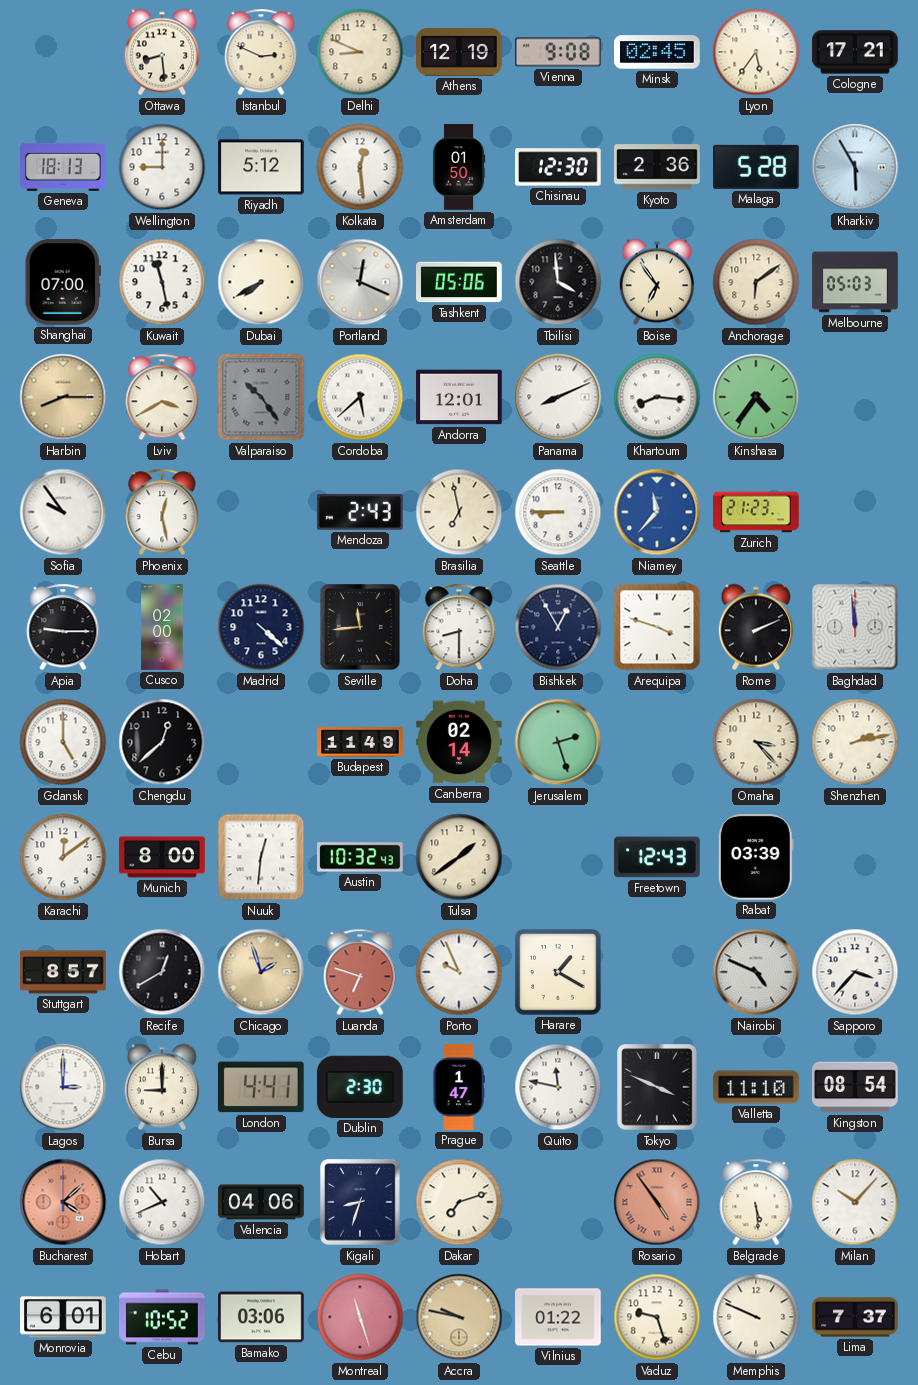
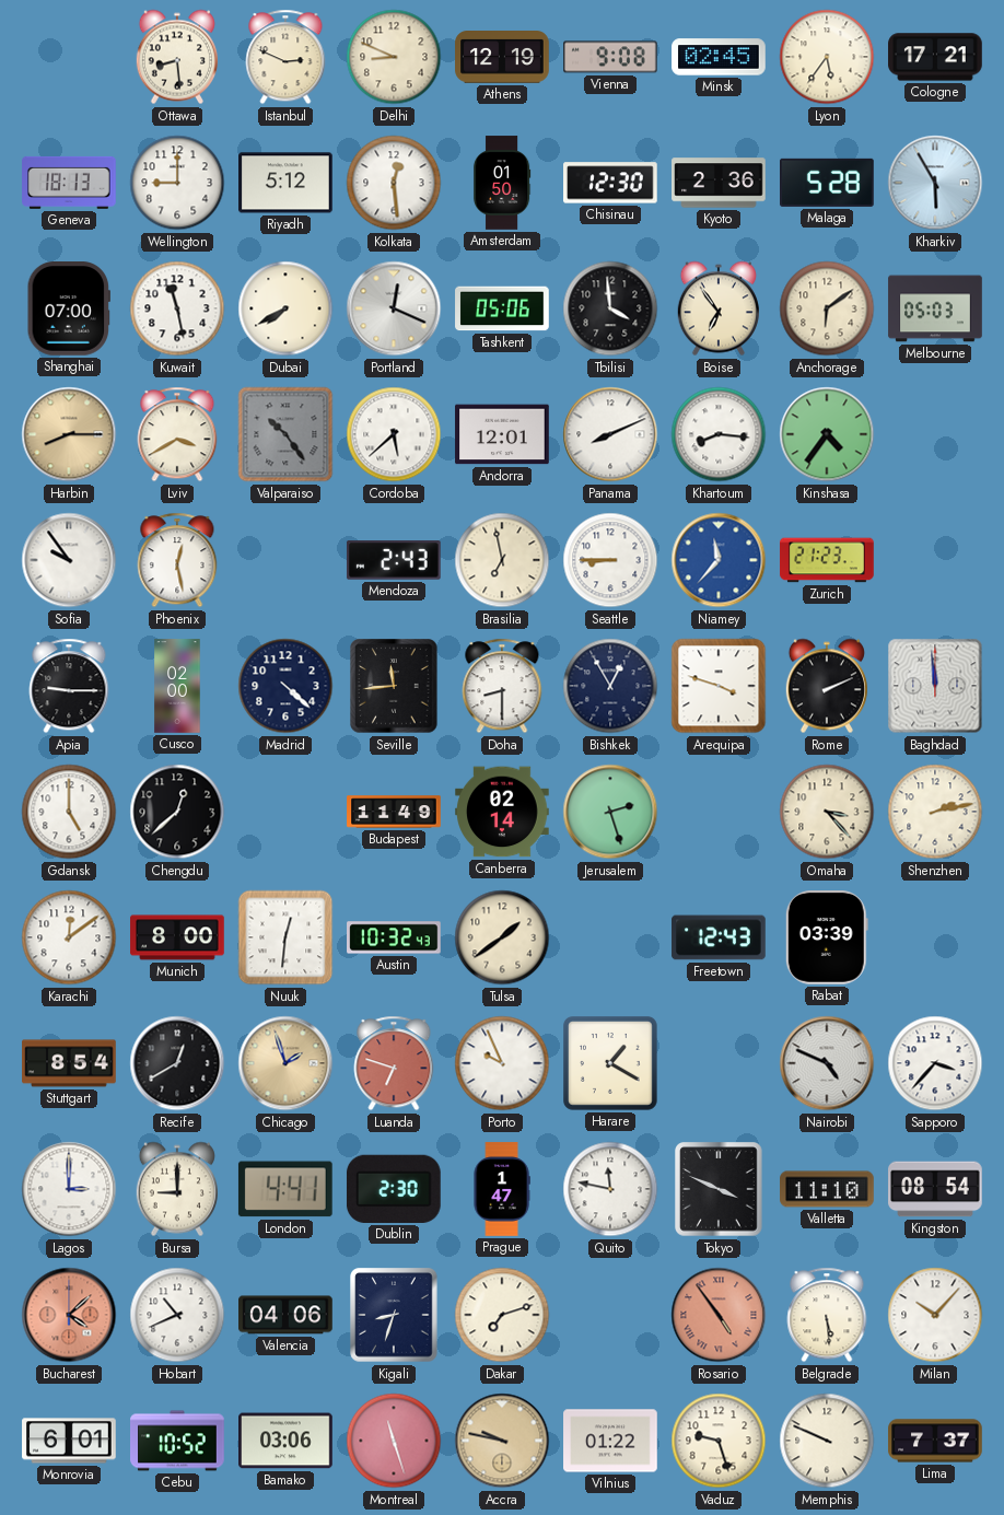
Stuttgart: 8:57 -> 8:54
